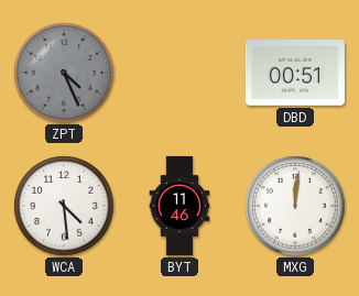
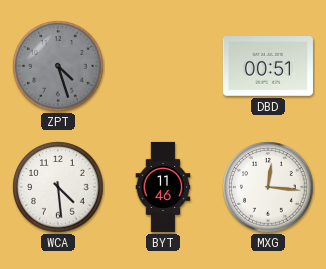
ZPT: 4:26 -> 4:27
MXG: 12:01 -> 12:16
